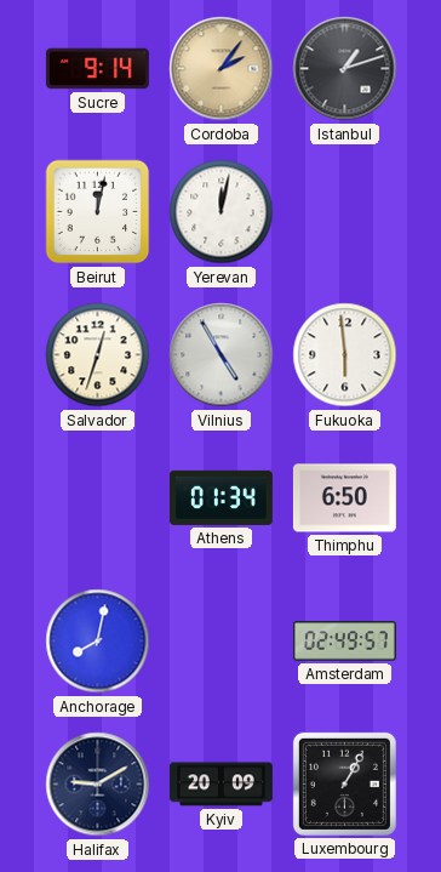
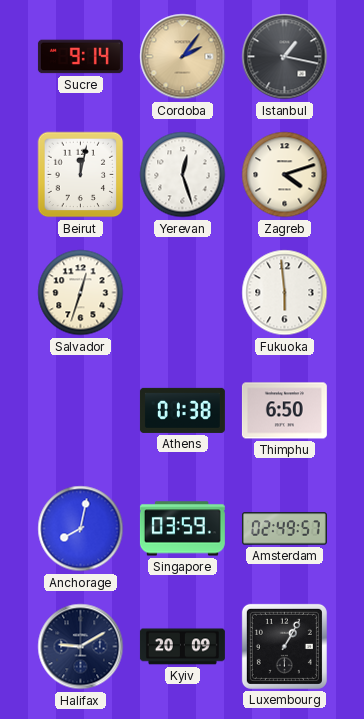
Istanbul: 1:12 -> 1:17
Yerevan: 12:02 -> 12:27
Zagreb: none -> 4:12
Vilnius: 4:55 -> none
Athens: 01:34 -> 01:38
Singapore: none -> 03:59
